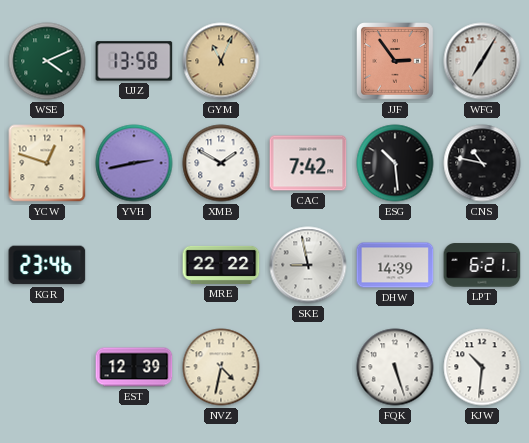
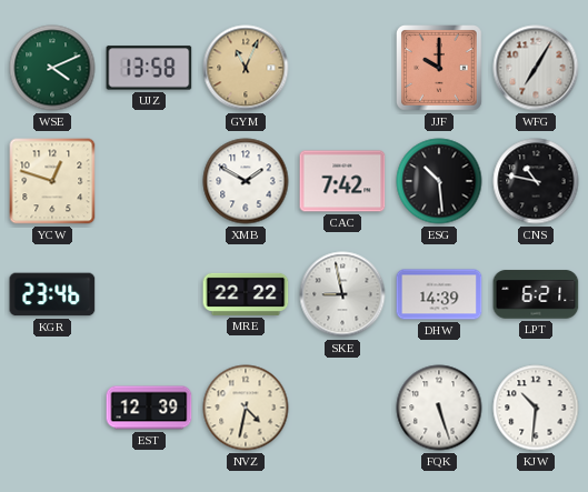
JJF: 2:54 -> 10:00
YVH: 2:43 -> none
